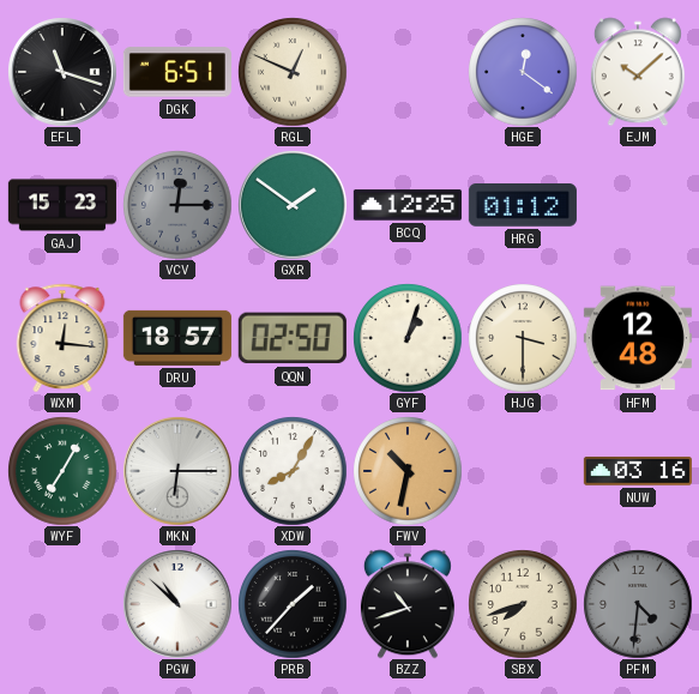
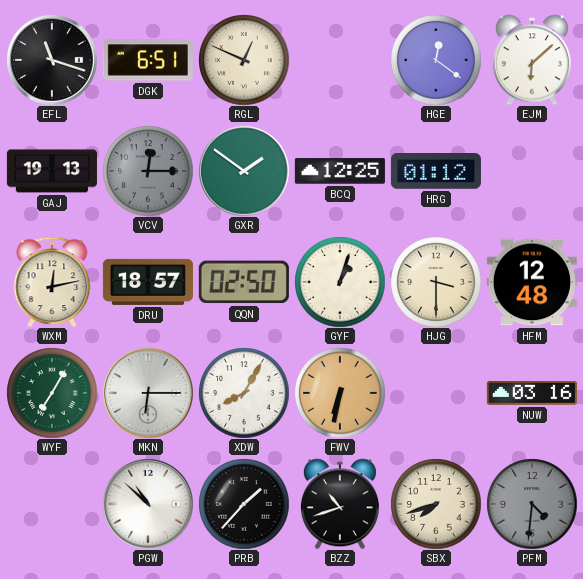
EJM: 10:08 -> 6:08
GAJ: 15:23 -> 19:13
WXM: 12:16 -> 12:13
FWV: 10:32 -> 6:32
